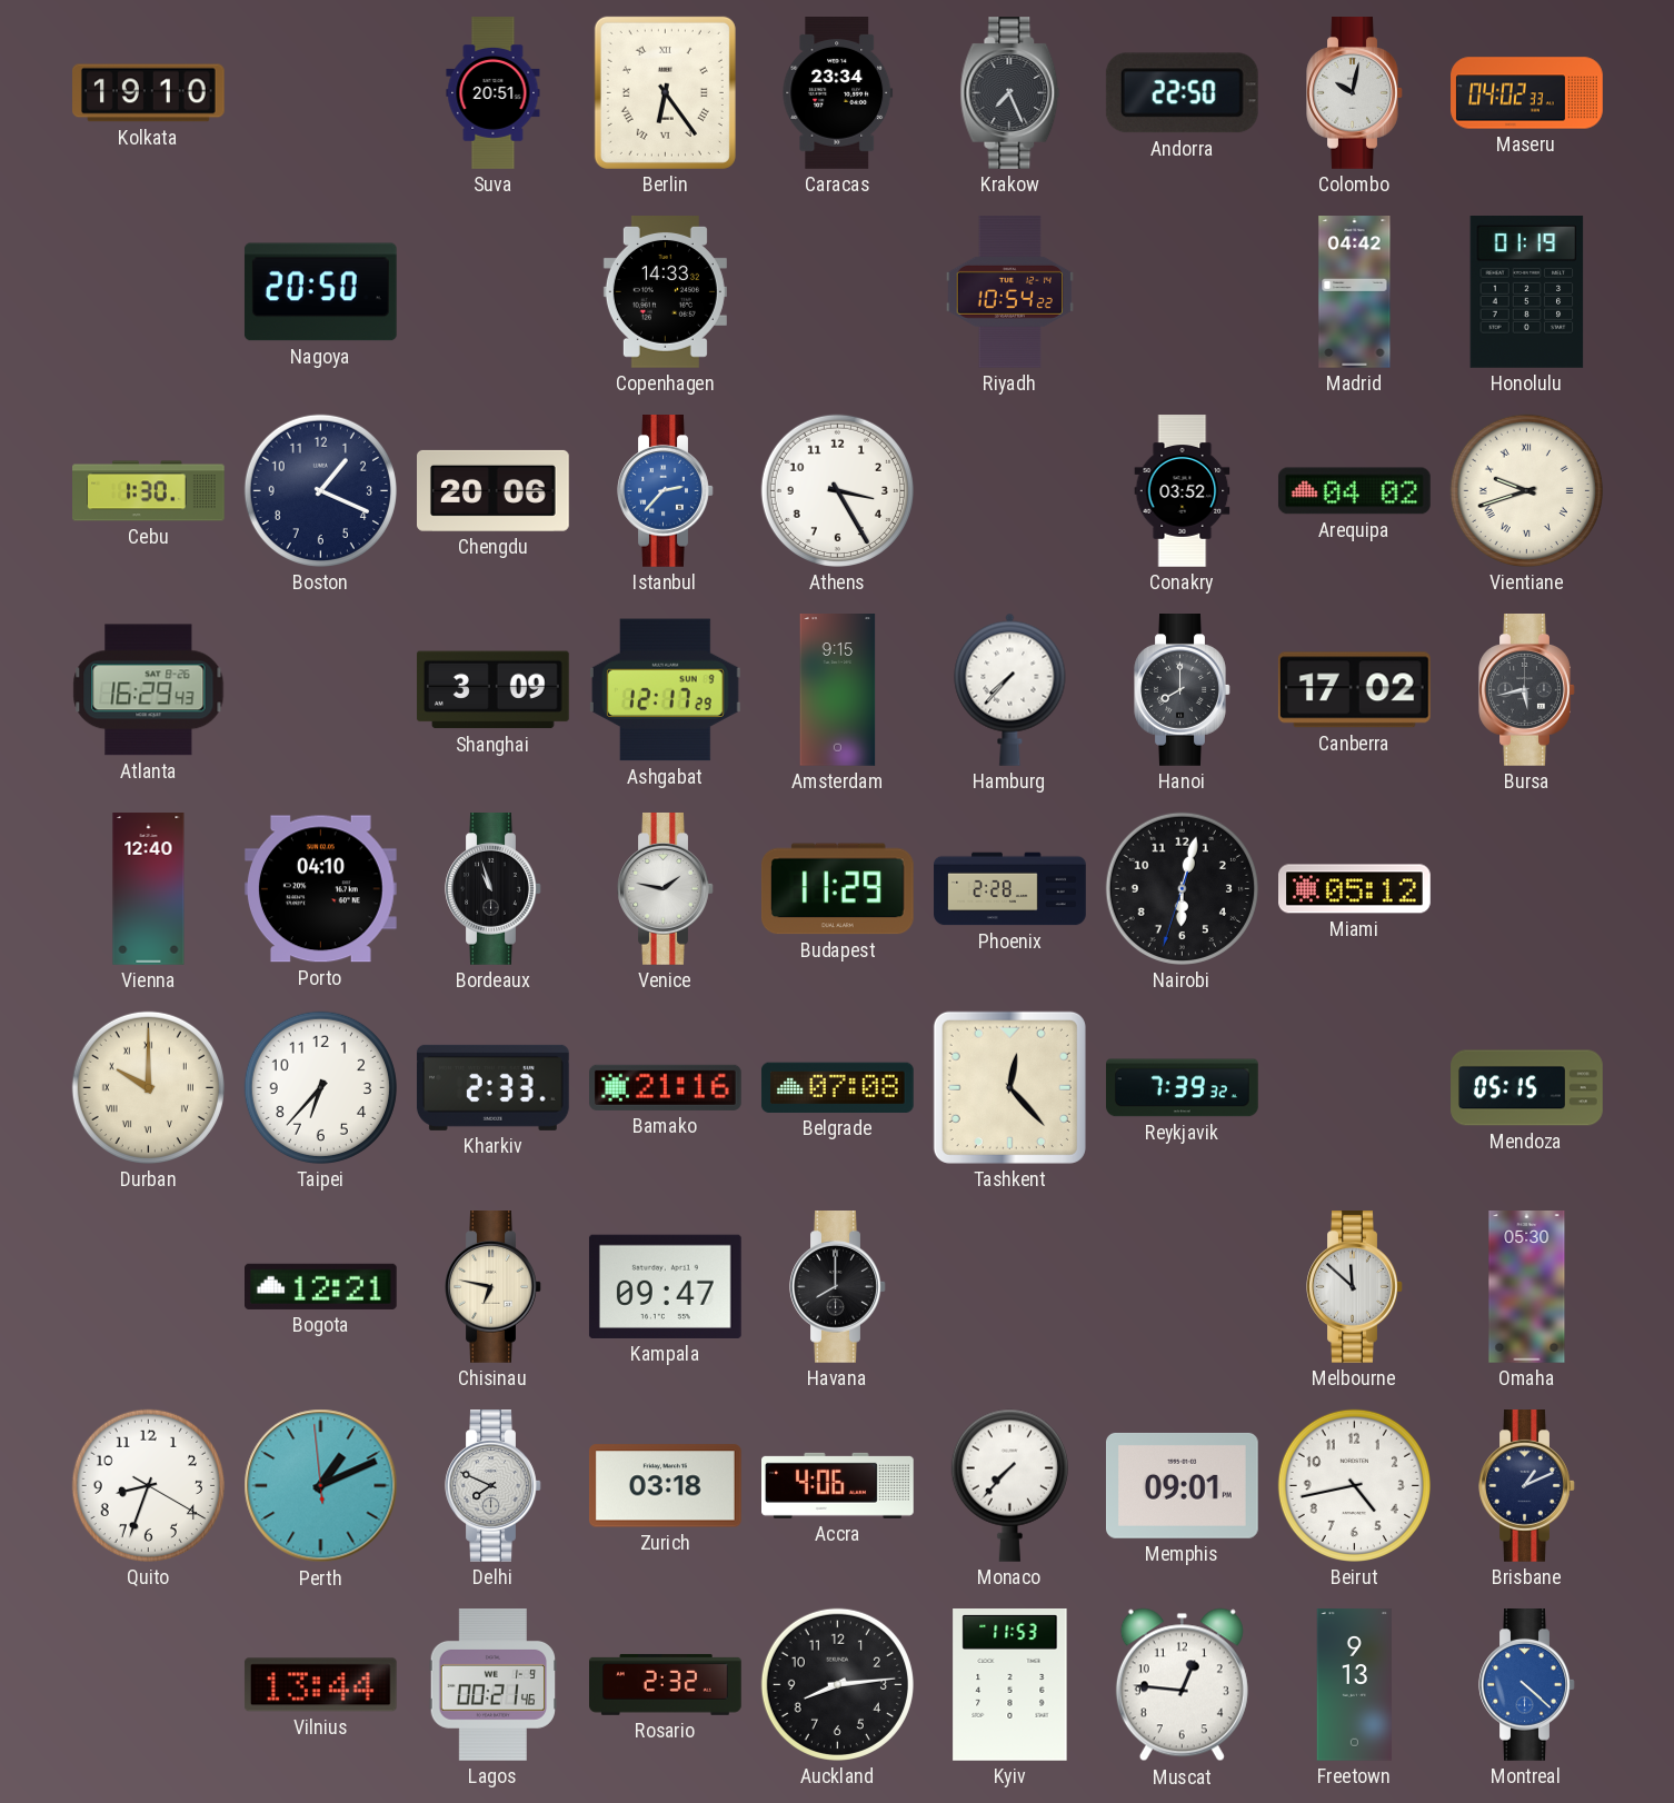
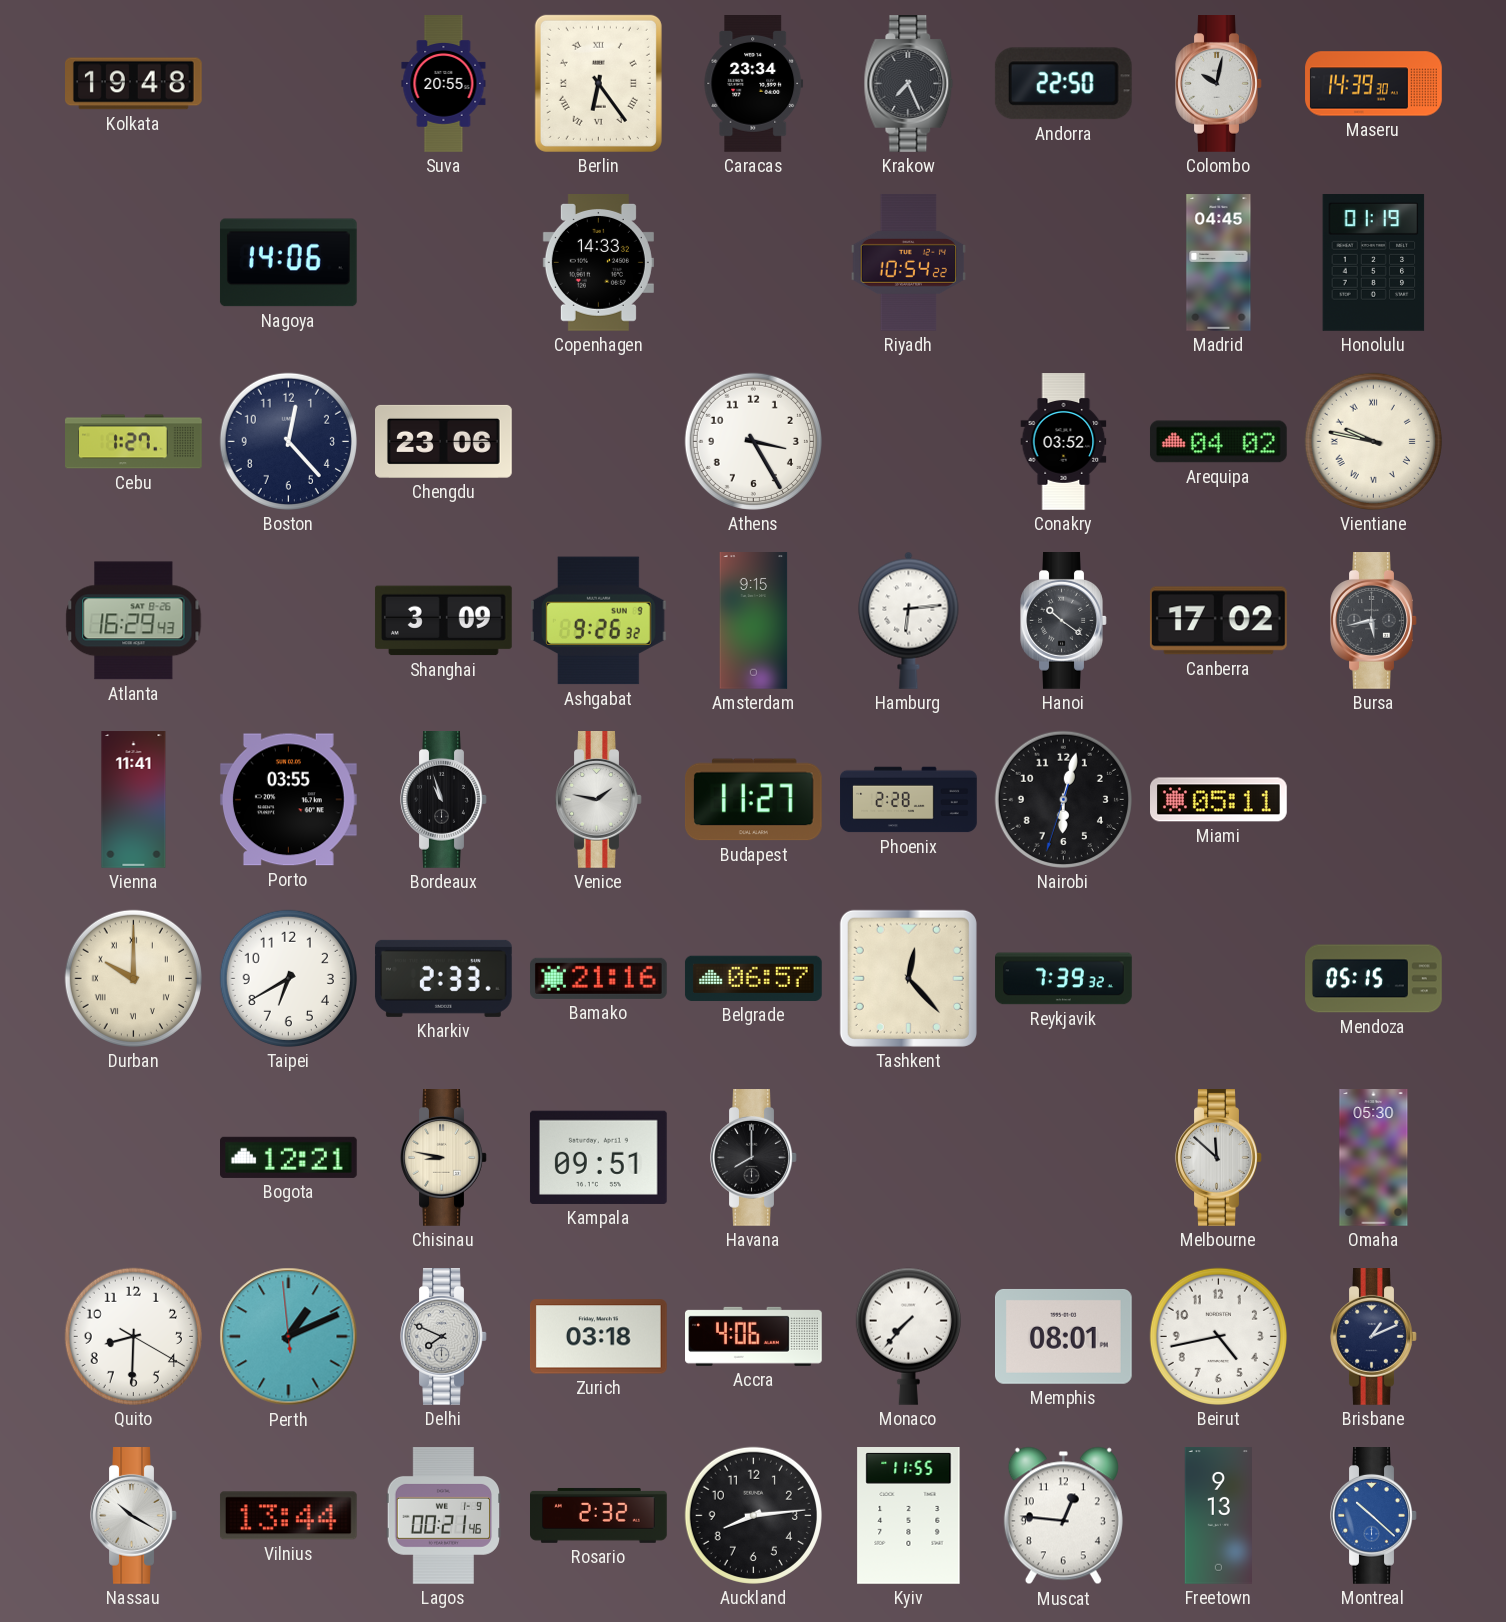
Kolkata: 19:10 -> 19:48
Suva: 20:51 -> 20:55
Maseru: 04:02 -> 14:39
Nagoya: 20:50 -> 14:06
Madrid: 04:42 -> 04:45
Cebu: 1:30 -> 1:27
Boston: 1:19 -> 12:23
Chengdu: 20:06 -> 23:06
Istanbul: 2:37 -> none
Vientiane: 9:42 -> 9:47
Ashgabat: 12:17 -> 9:26
Hamburg: 7:37 -> 6:14
Hanoi: 8:00 -> 10:21
Vienna: 12:40 -> 11:41
Porto: 04:10 -> 03:55
Budapest: 11:29 -> 11:27
Miami: 05:12 -> 05:11
Taipei: 6:37 -> 6:40
Belgrade: 07:08 -> 06:57
Chisinau: 6:47 -> 8:47
Kampala: 09:47 -> 09:51
Quito: 8:33 -> 8:30
Memphis: 09:01 -> 08:01
Nassau: none -> 10:20
Kyiv: 11:53 -> 11:55
Montreal: 4:22 -> 10:22
